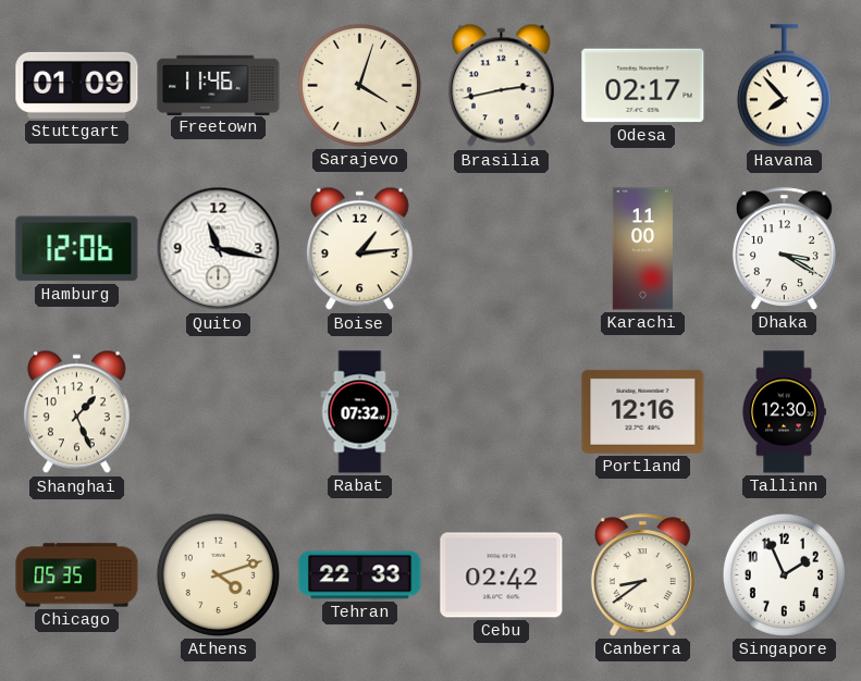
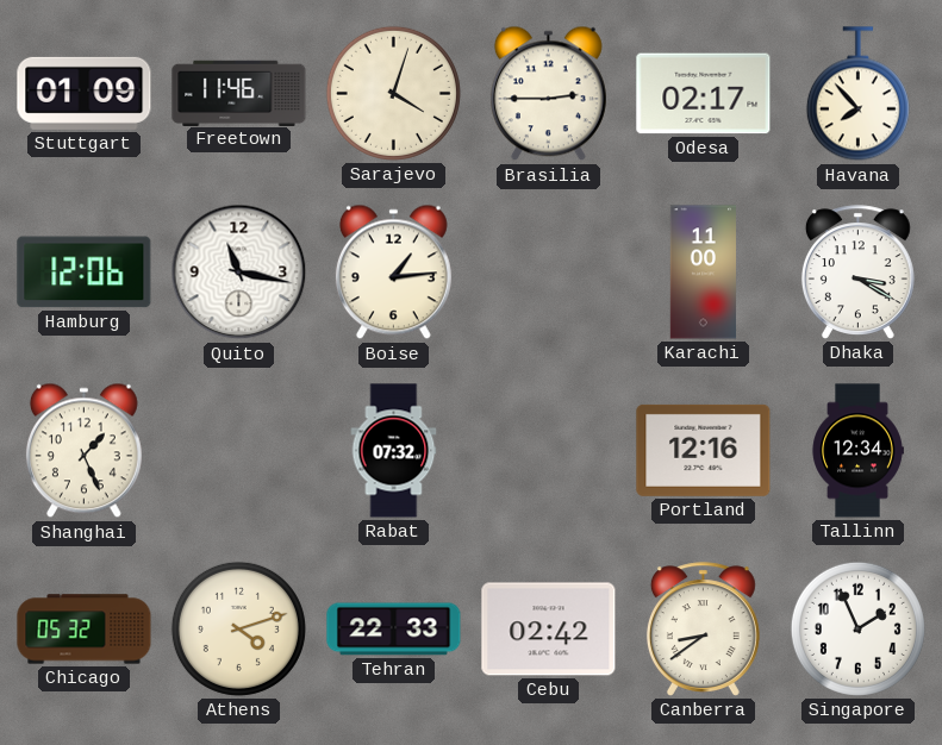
Brasilia: 2:43 -> 2:45
Tallinn: 12:30 -> 12:34
Chicago: 05:35 -> 05:32
